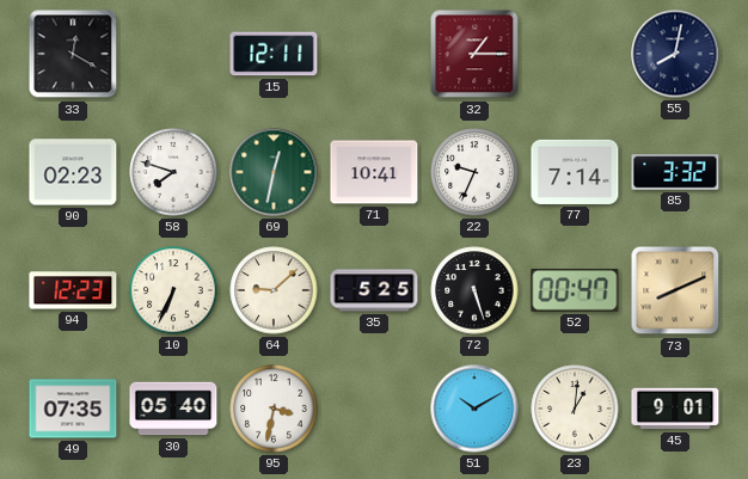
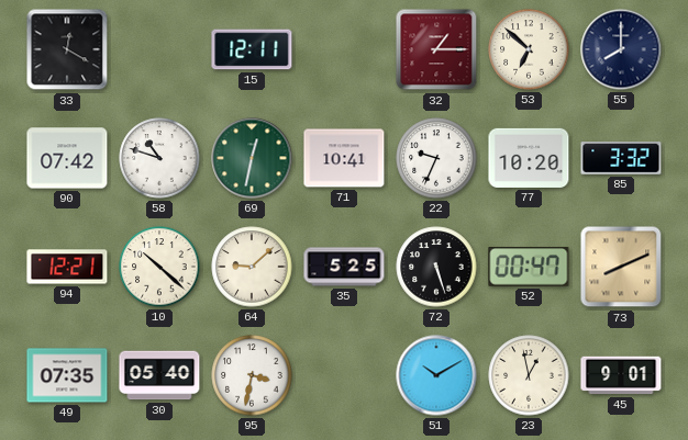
53: none -> 6:52
55: 8:02 -> 8:00
90: 02:23 -> 07:42
58: 7:48 -> 10:48
77: 7:14 -> 10:20
94: 12:23 -> 12:21
10: 6:34 -> 10:22
23: 1:01 -> 12:58
